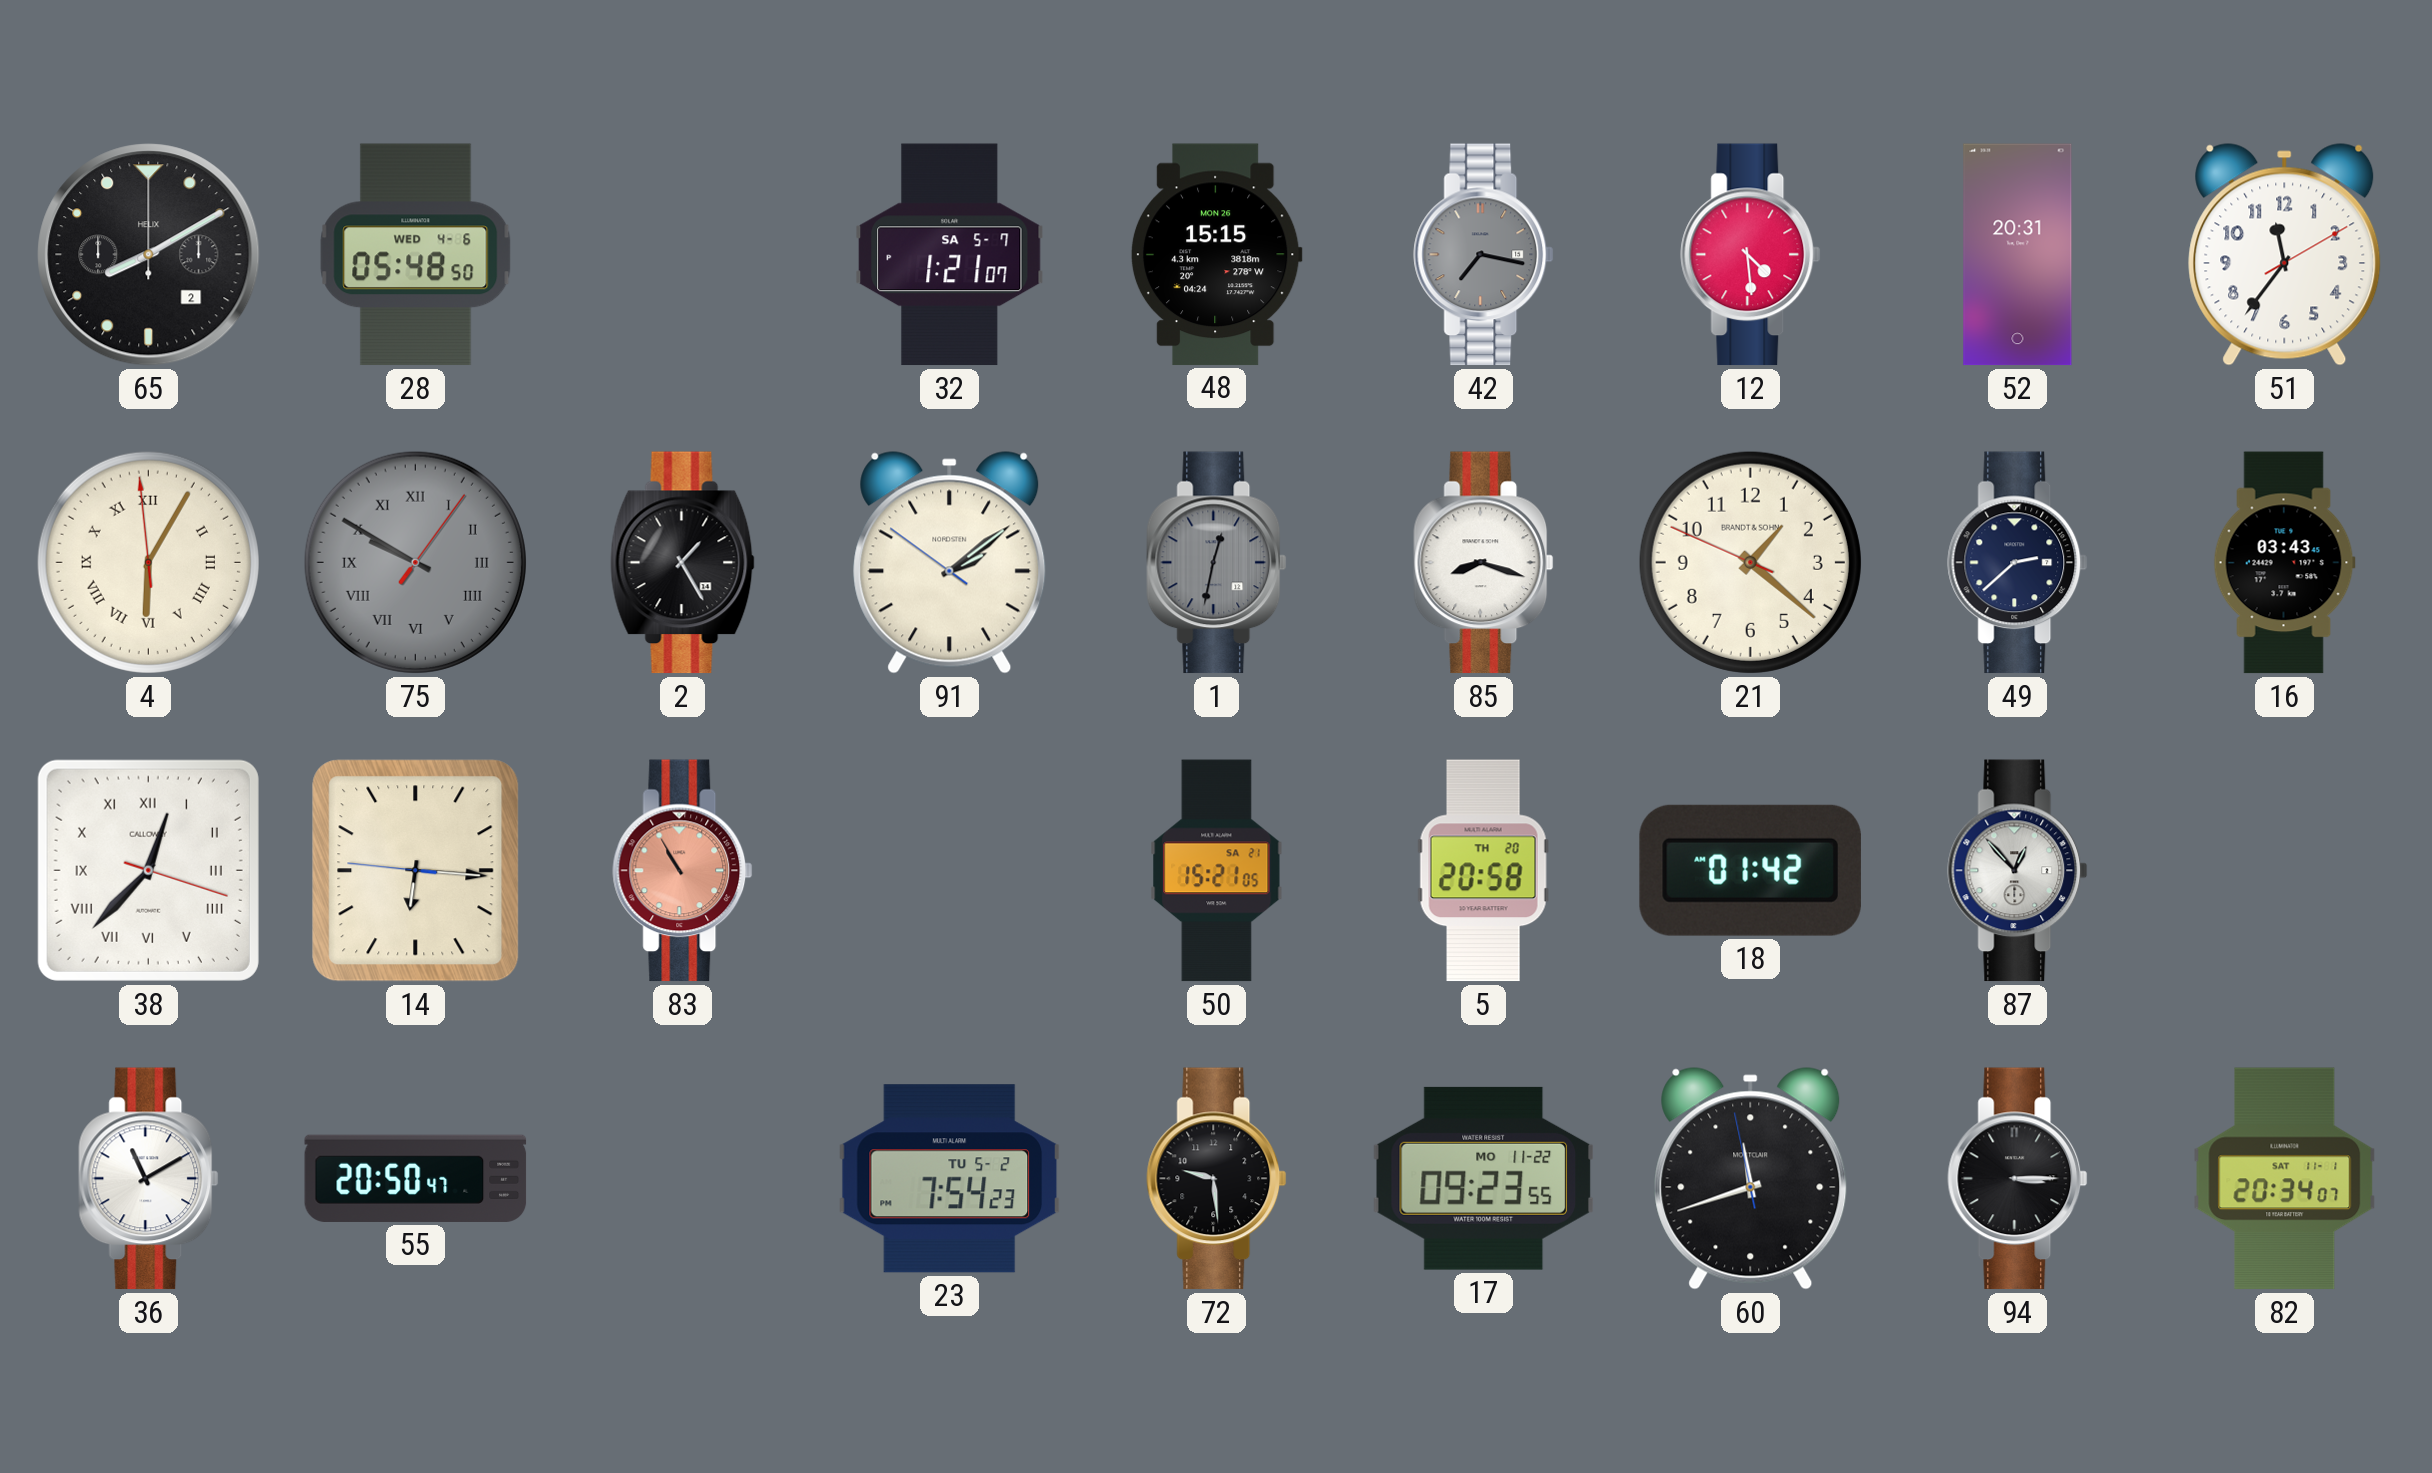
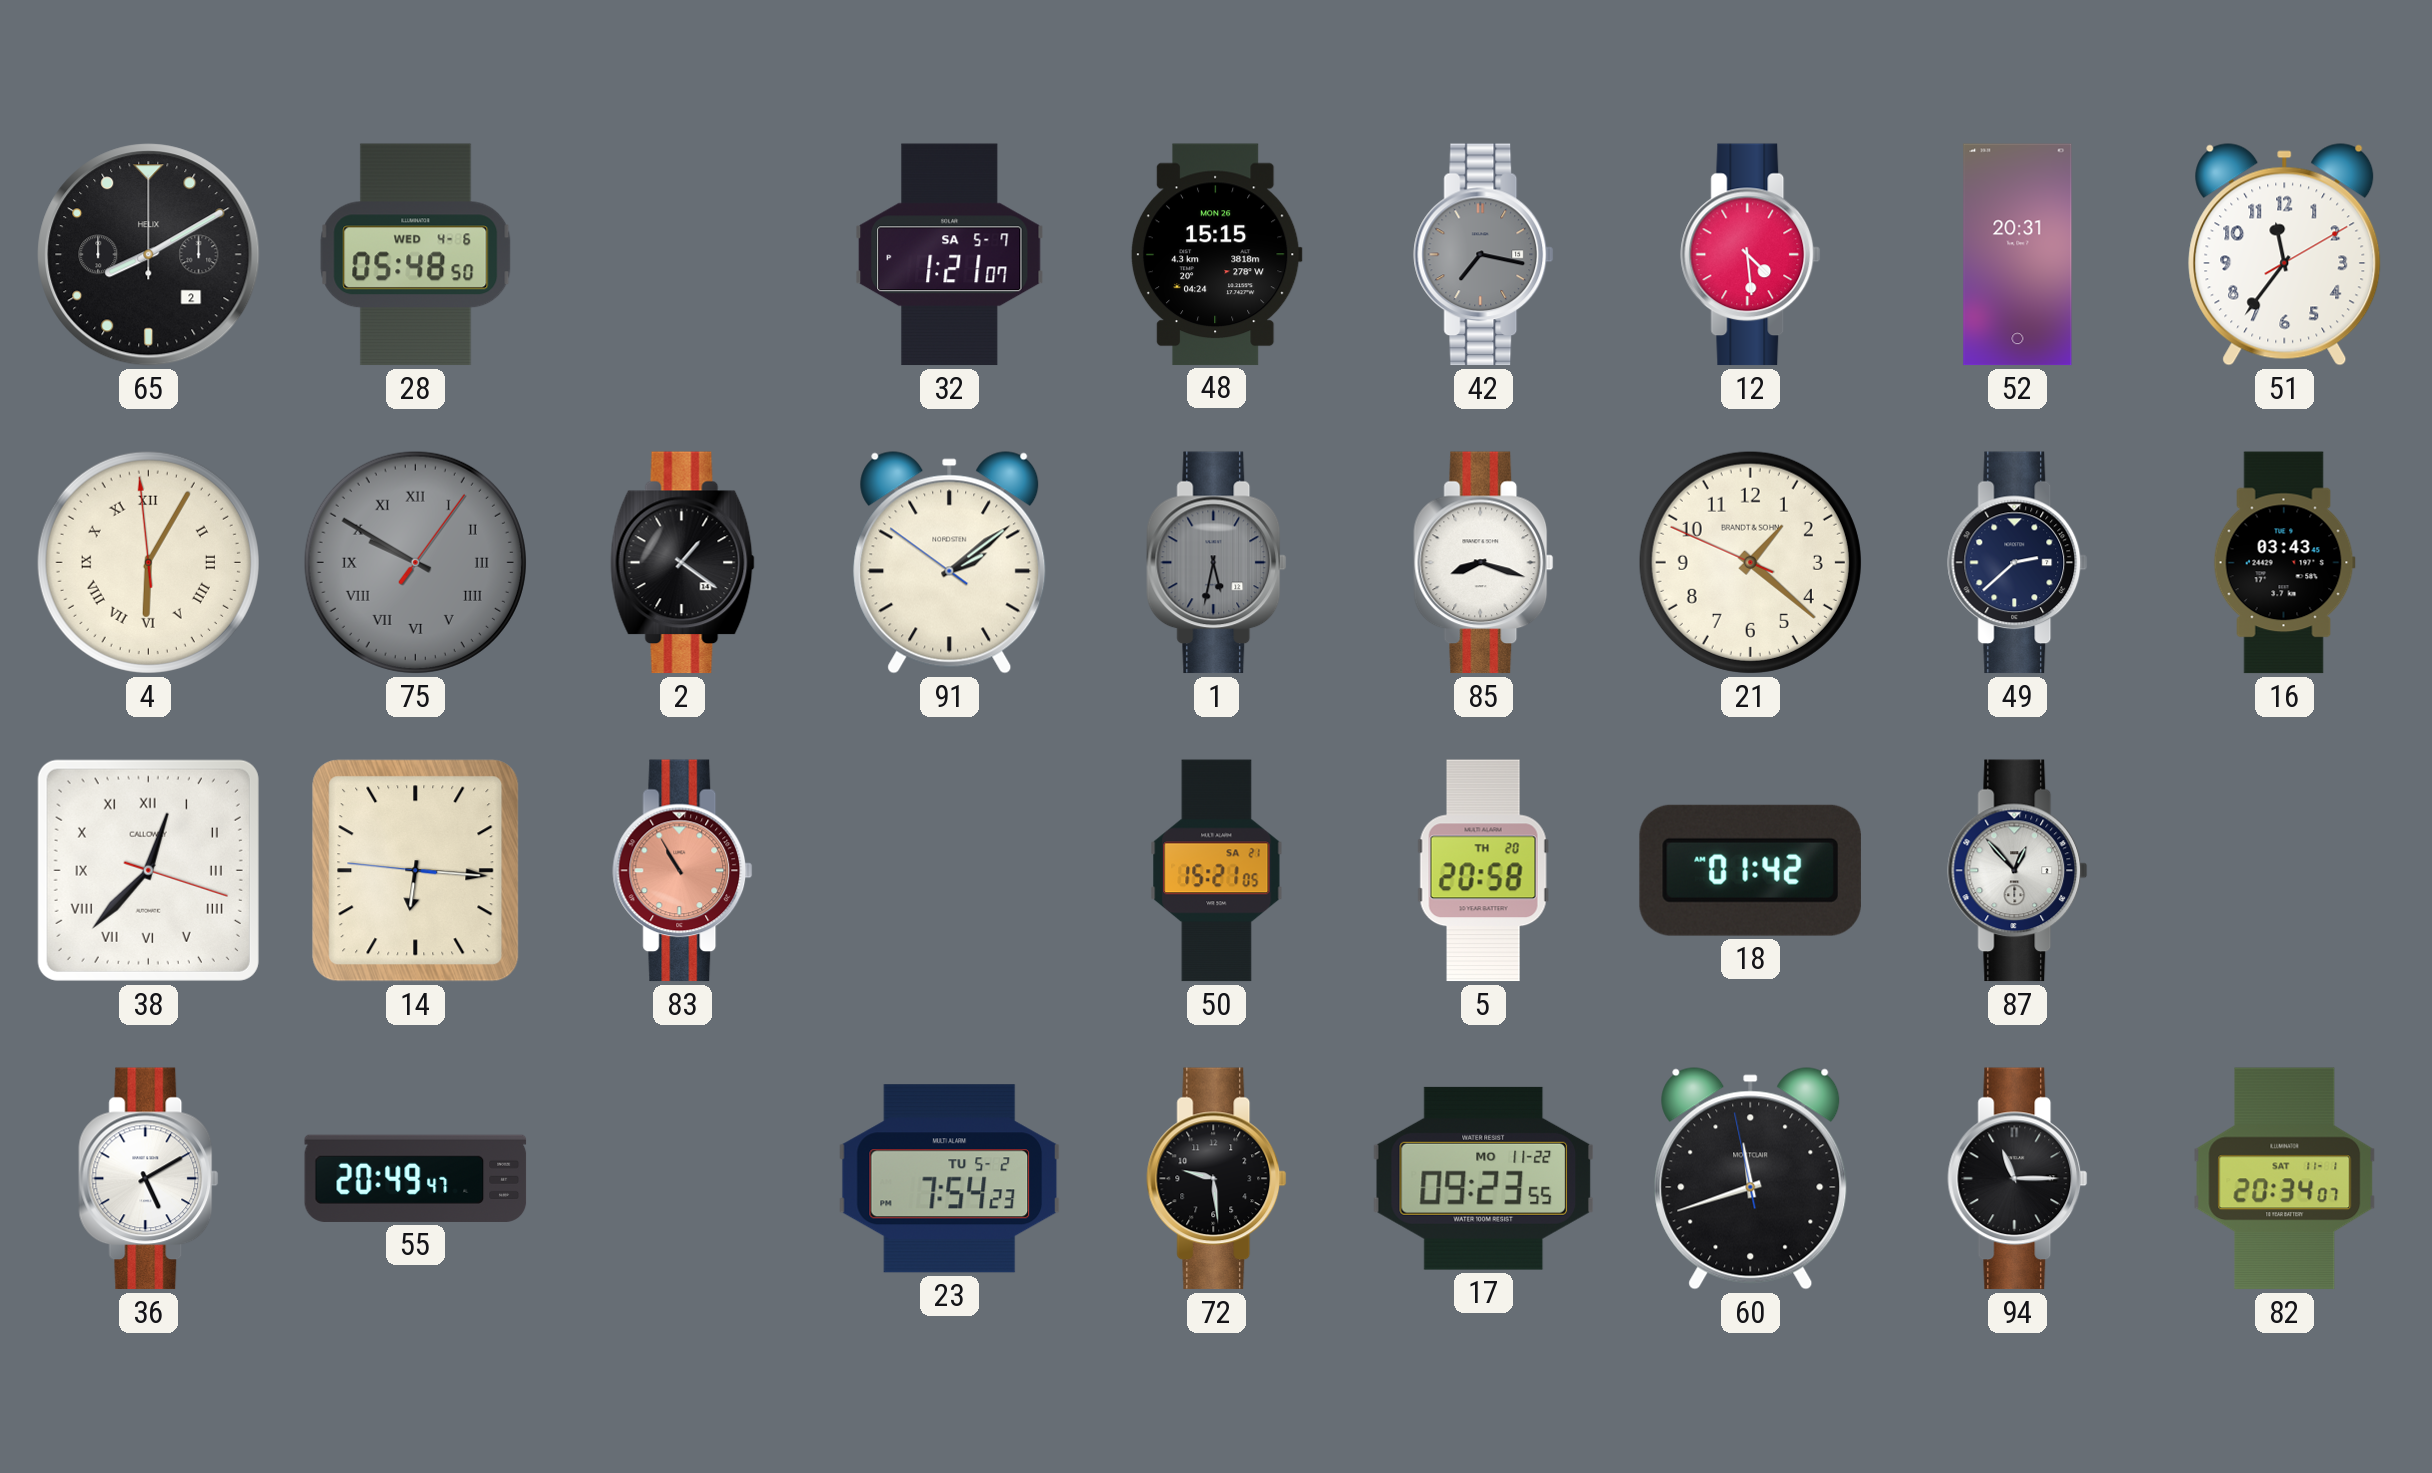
2: 1:25 -> 1:21
1: 12:32 -> 5:32
36: 11:10 -> 5:10
55: 20:50 -> 20:49
94: 3:15 -> 11:15
